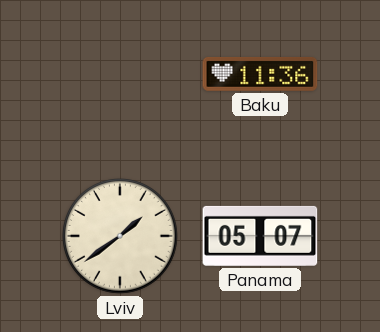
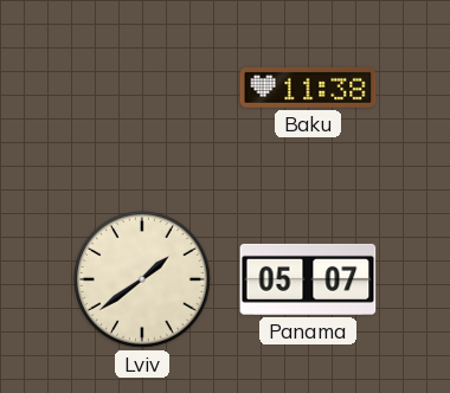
Baku: 11:36 -> 11:38
